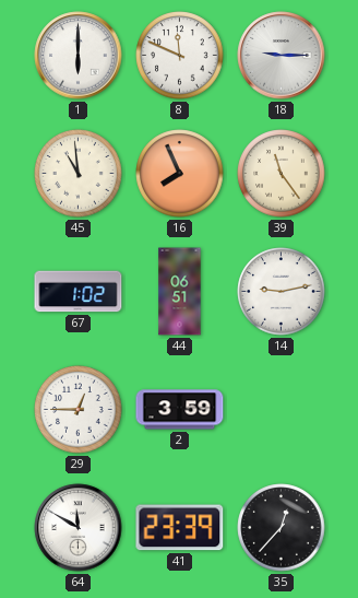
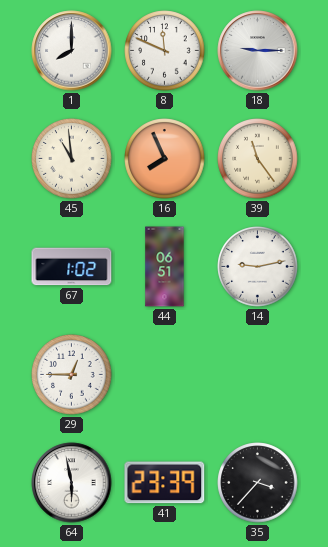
1: 6:00 -> 8:00
2: 3:59 -> none
64: 11:50 -> 5:58
35: 12:37 -> 3:37
